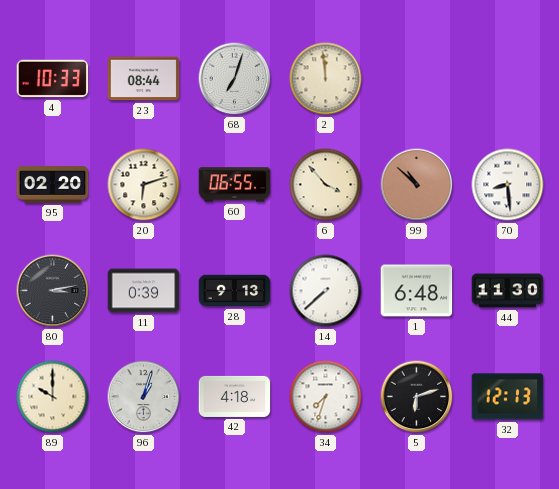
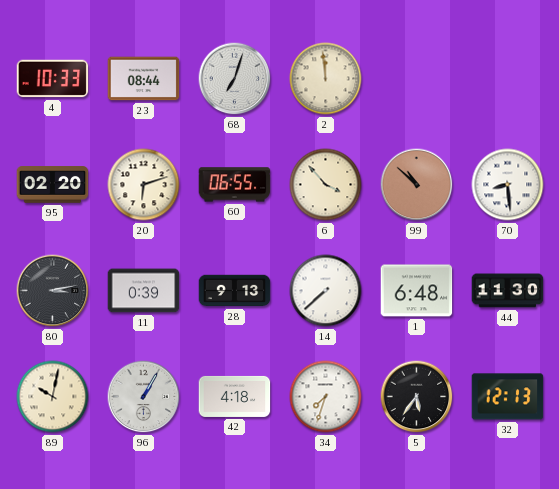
89: 10:00 -> 10:02
96: 1:03 -> 1:05
5: 6:12 -> 5:36
